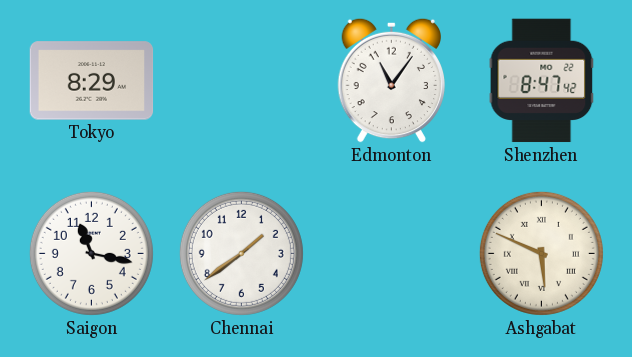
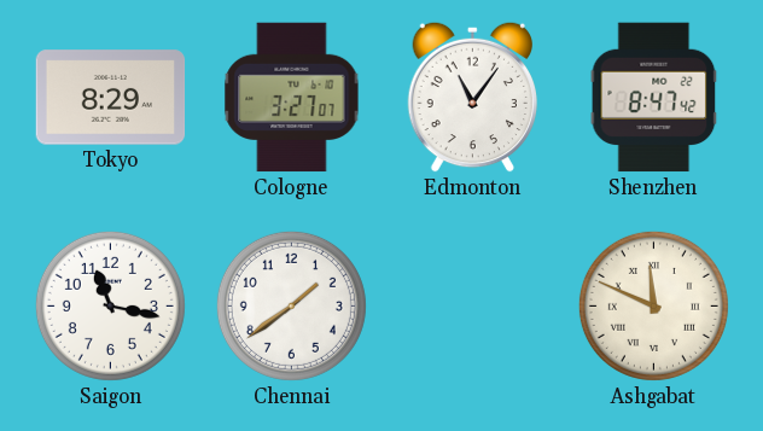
Cologne: none -> 3:27
Ashgabat: 5:49 -> 11:49
